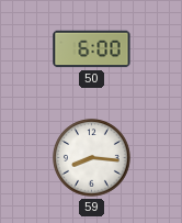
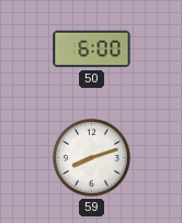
59: 8:16 -> 8:12
